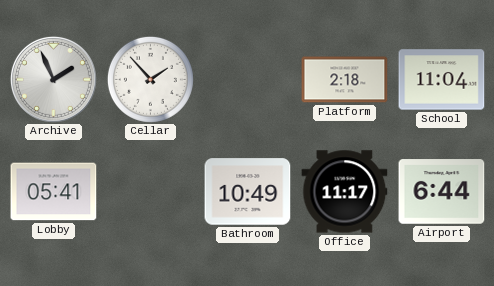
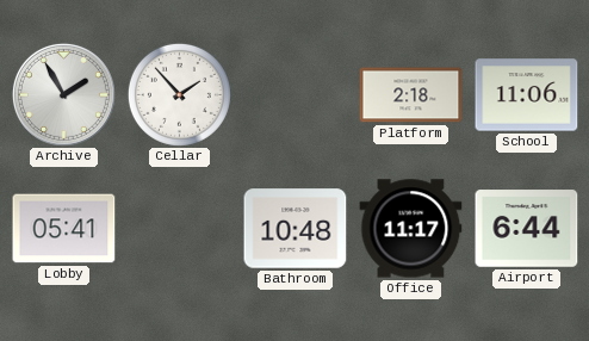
Archive: 1:56 -> 1:55
School: 11:04 -> 11:06
Bathroom: 10:49 -> 10:48
